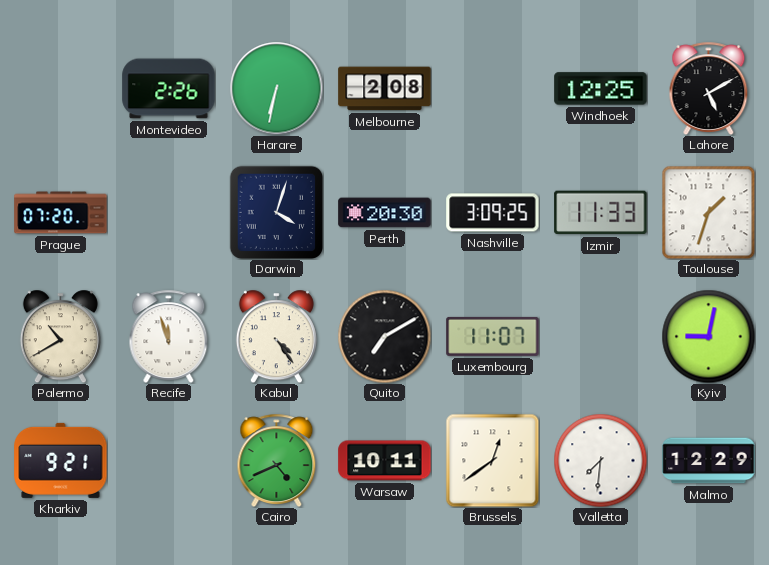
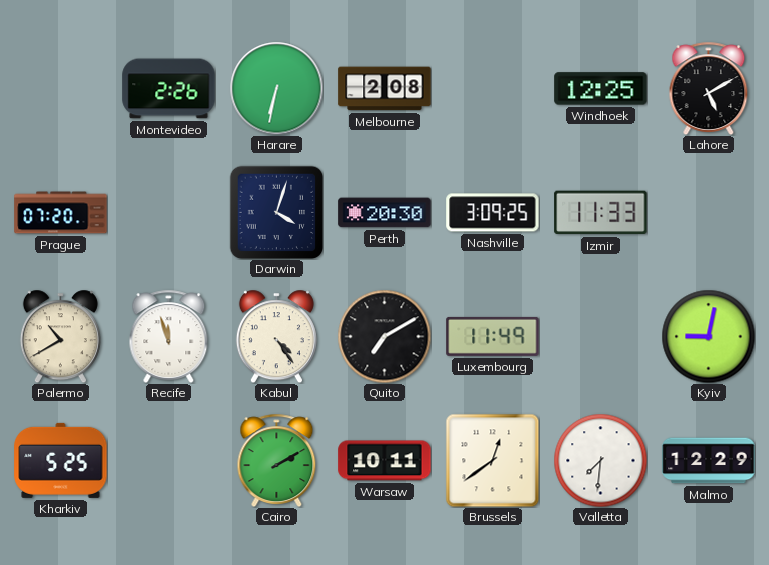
Toulouse: 1:33 -> none
Luxembourg: 11:07 -> 11:49
Kharkiv: 9:21 -> 5:25
Cairo: 4:41 -> 2:10
